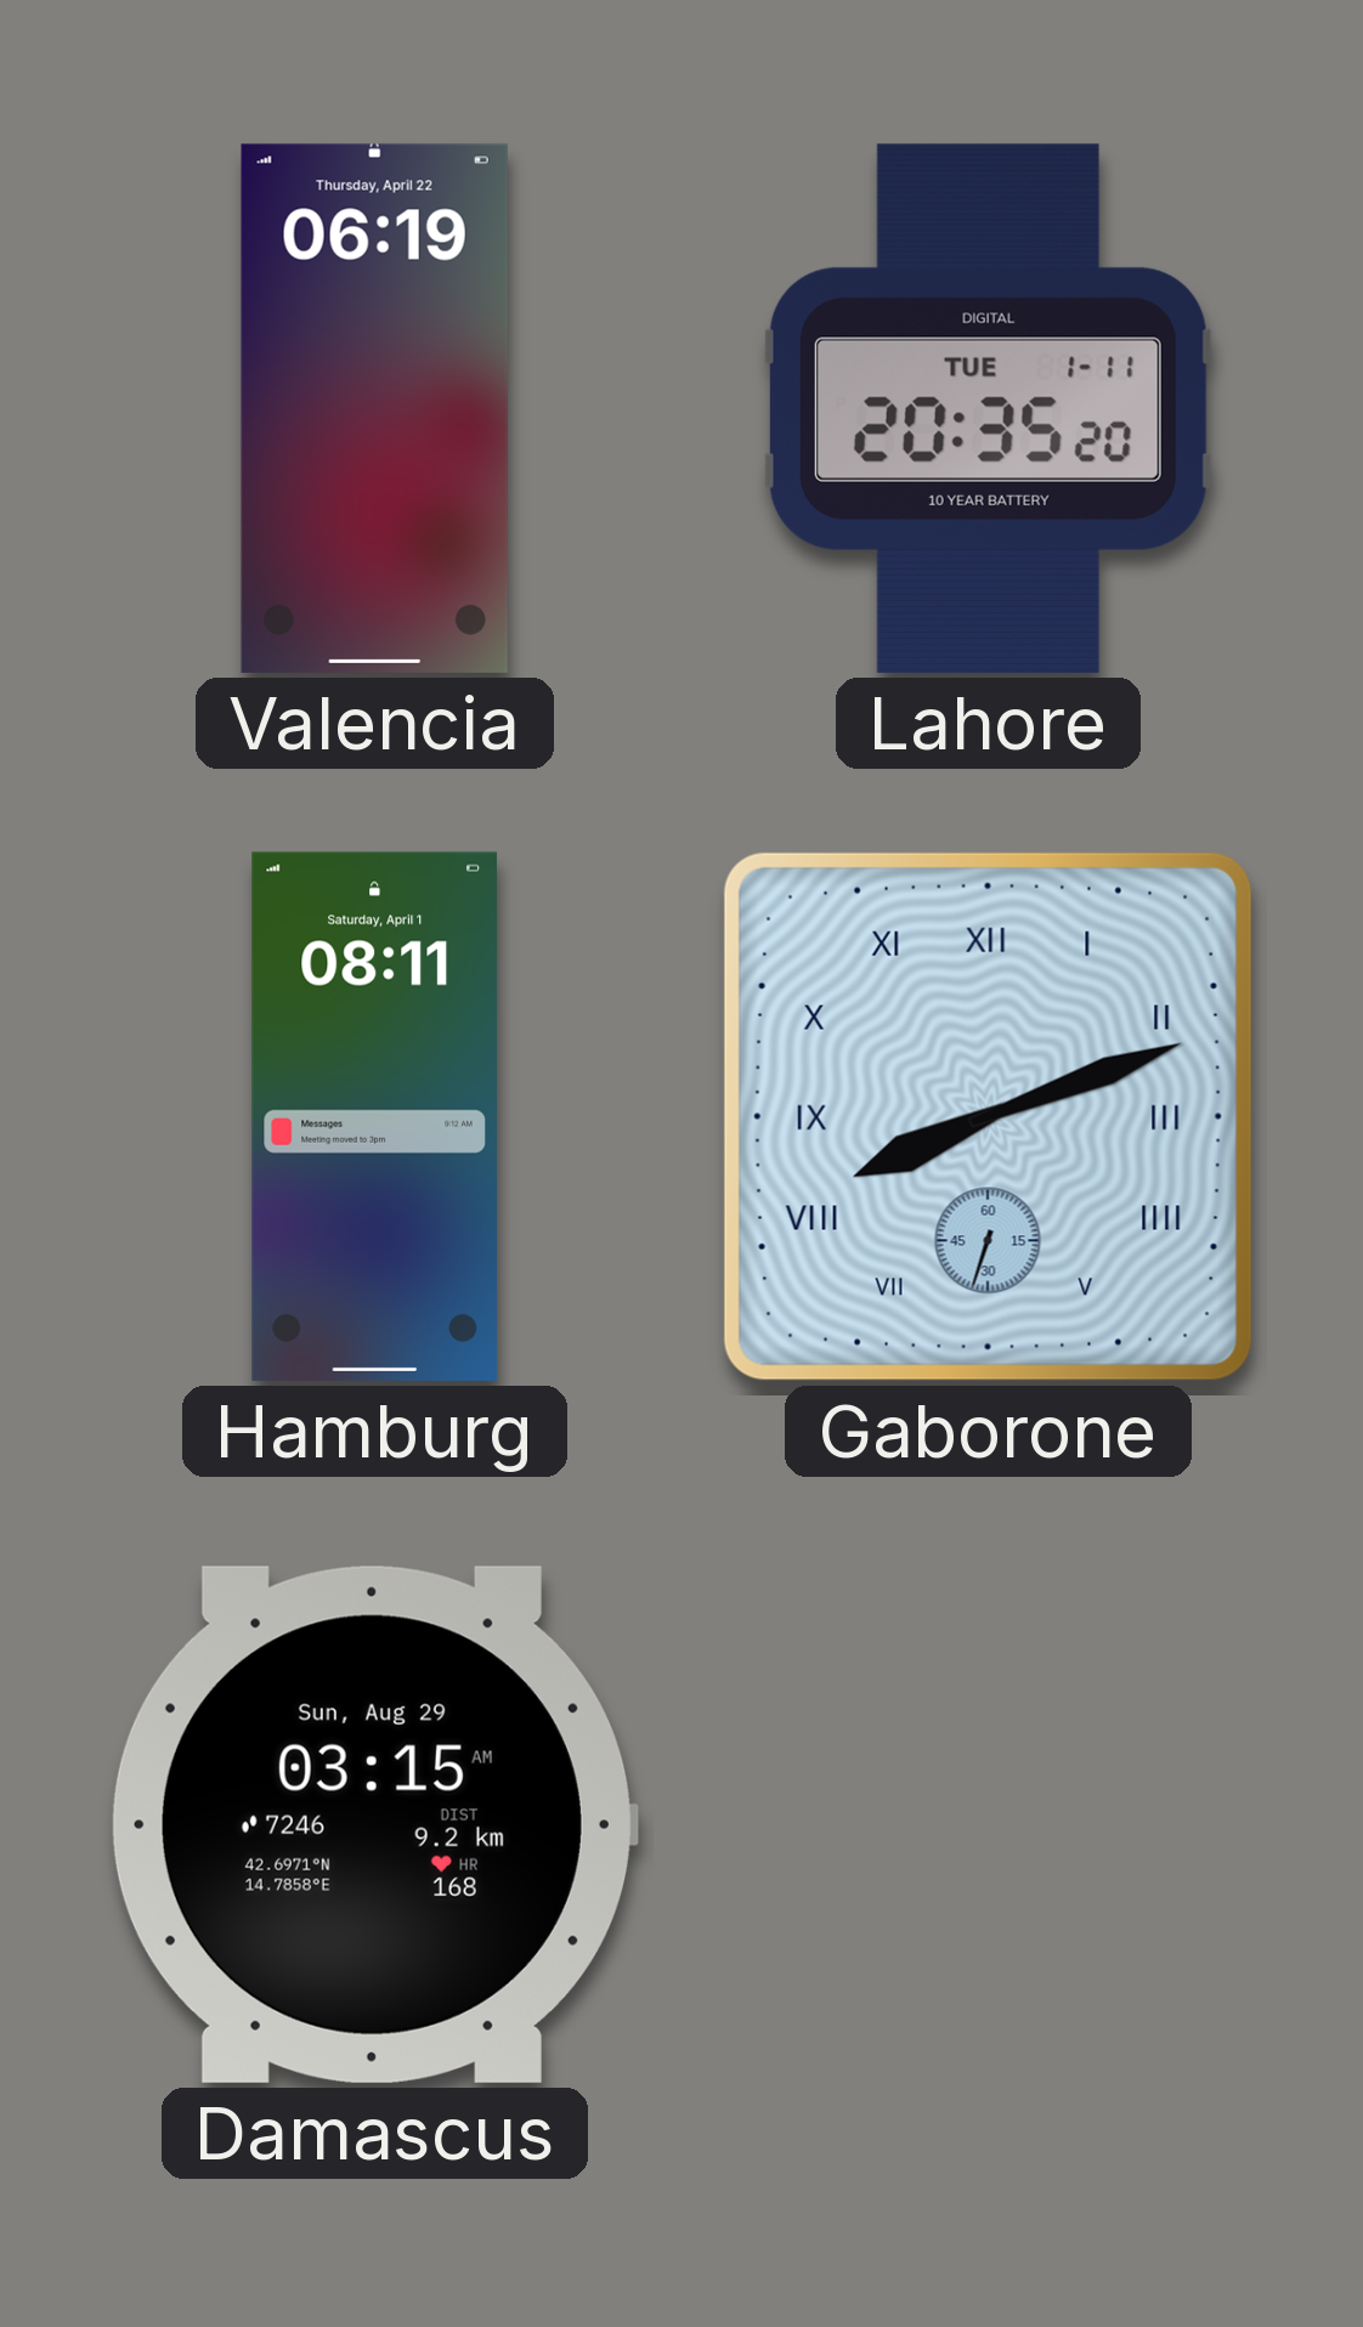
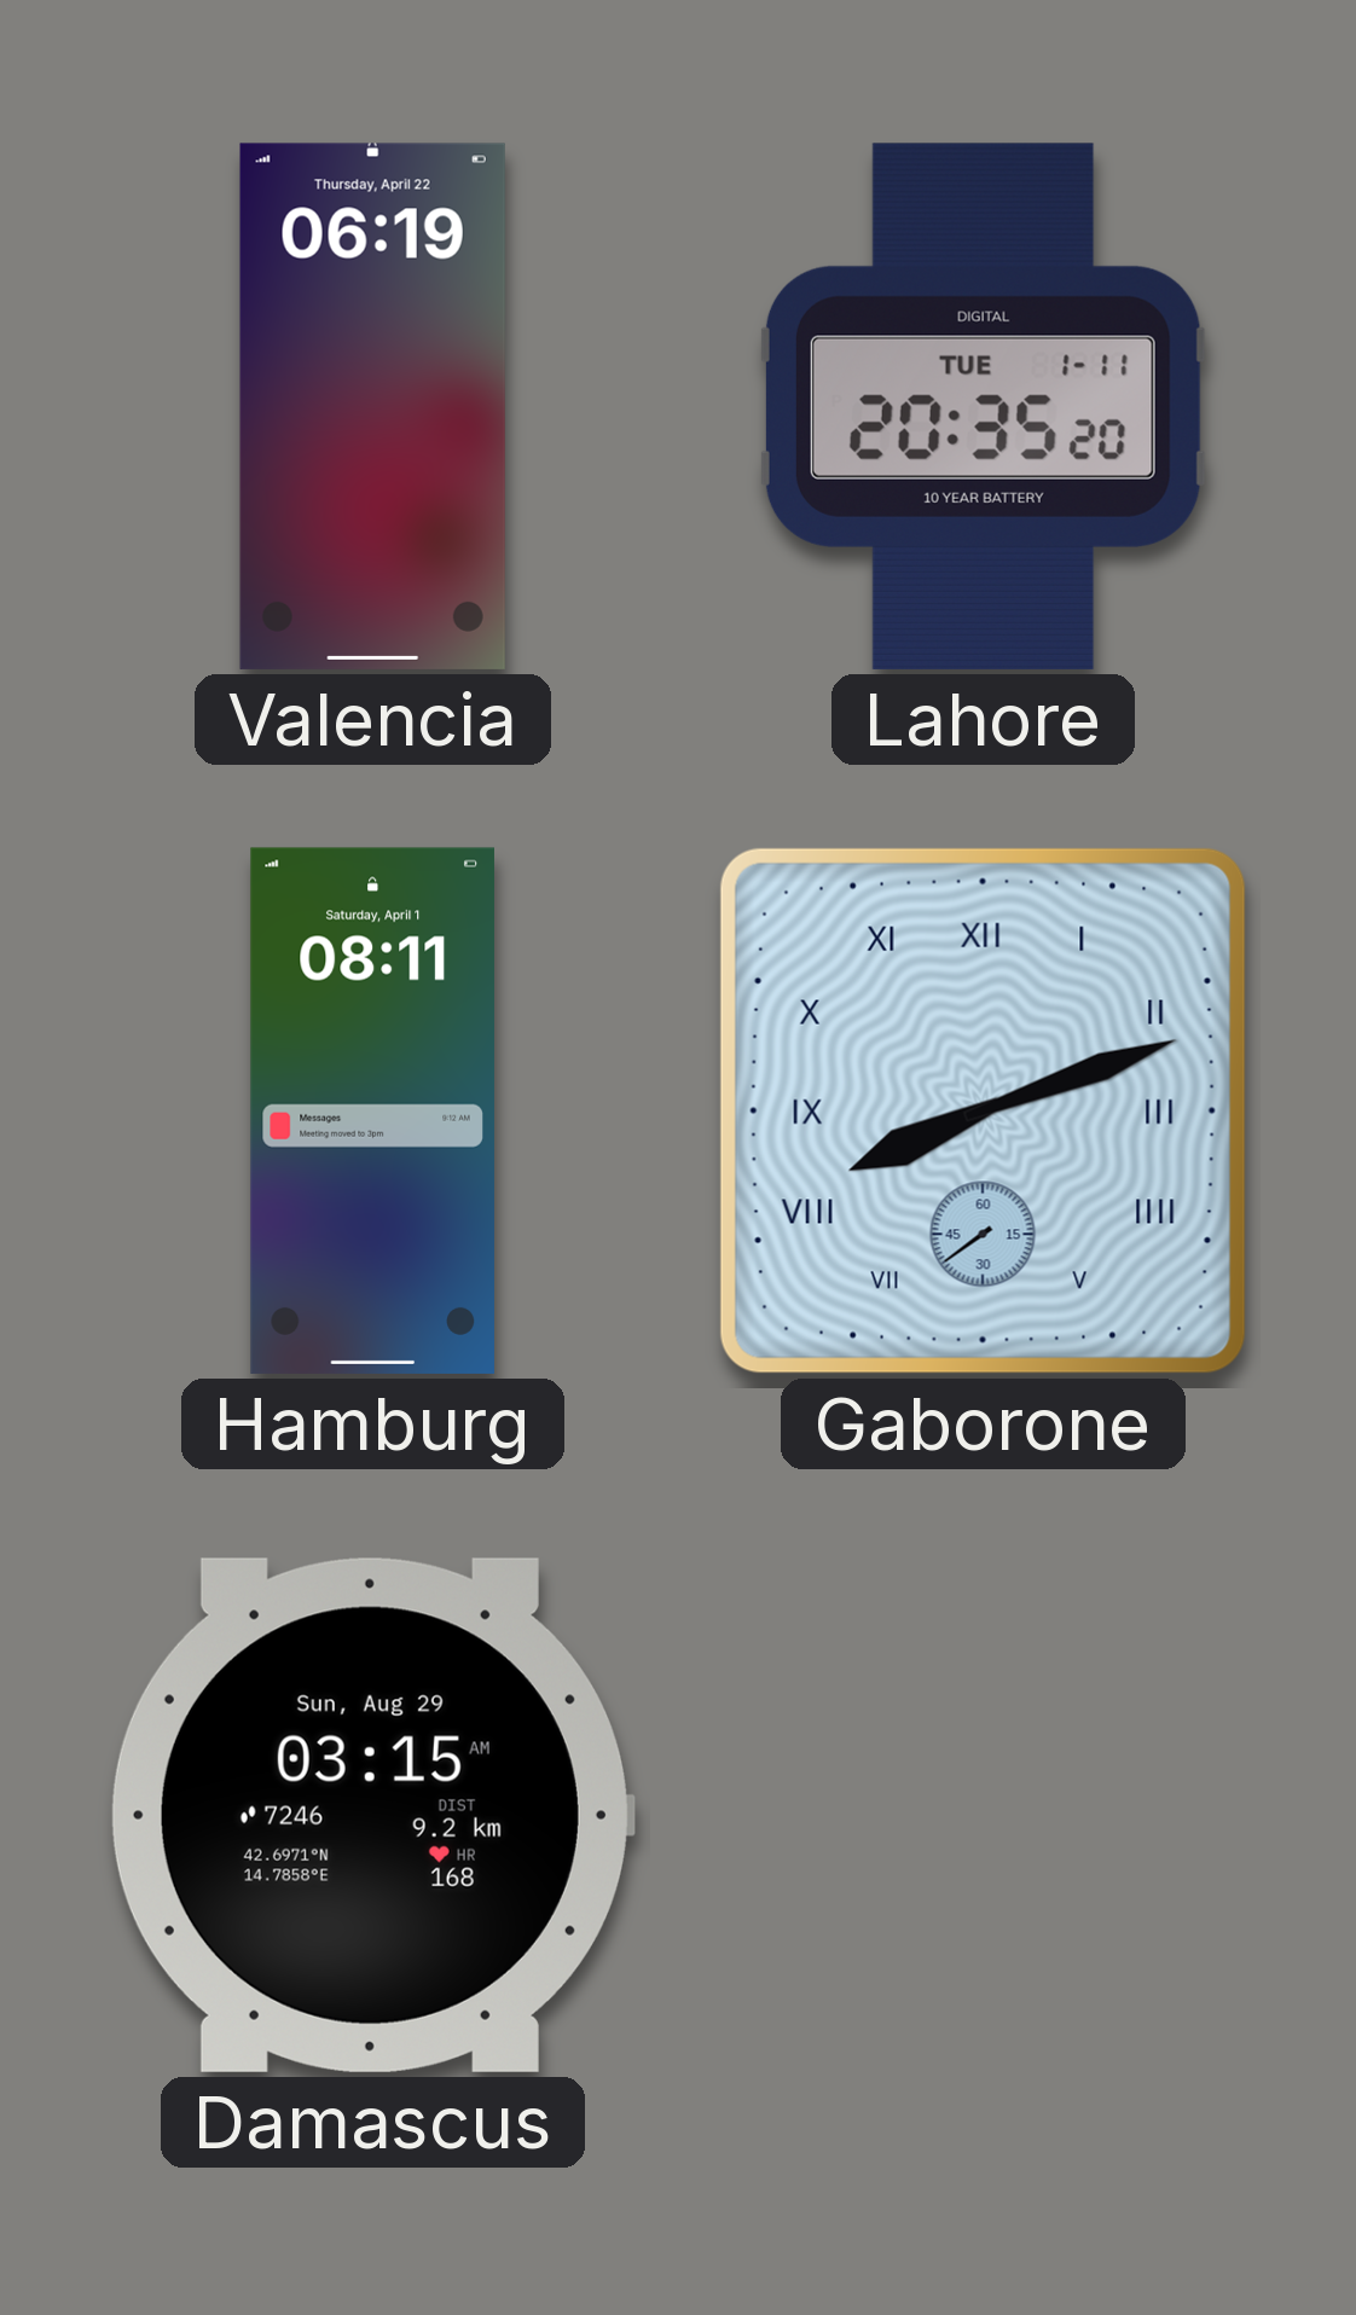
Gaborone: 8:11:33 -> 8:11:39
